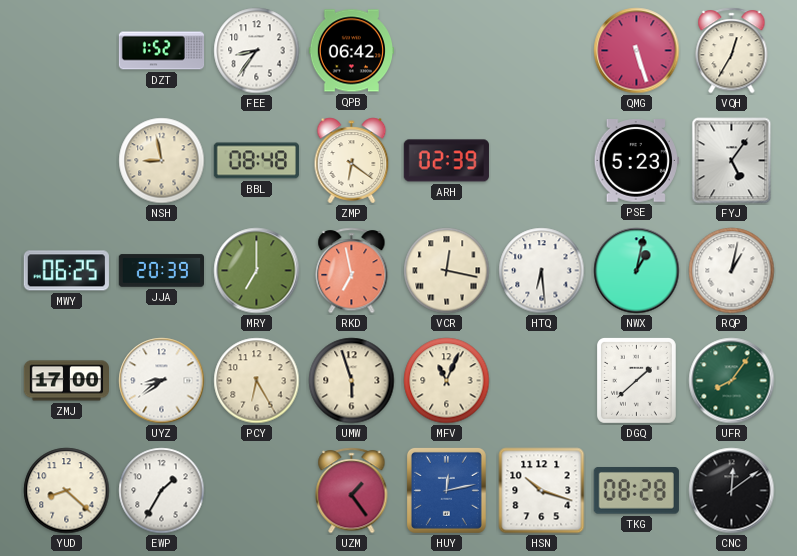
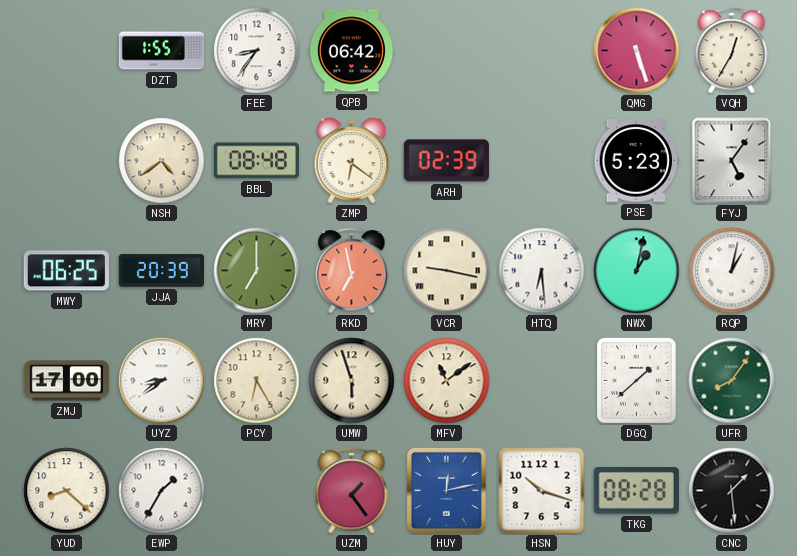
DZT: 1:52 -> 1:55
NSH: 8:58 -> 4:39
VCR: 12:17 -> 9:17
MFV: 11:04 -> 11:09
CNC: 12:09 -> 1:29
